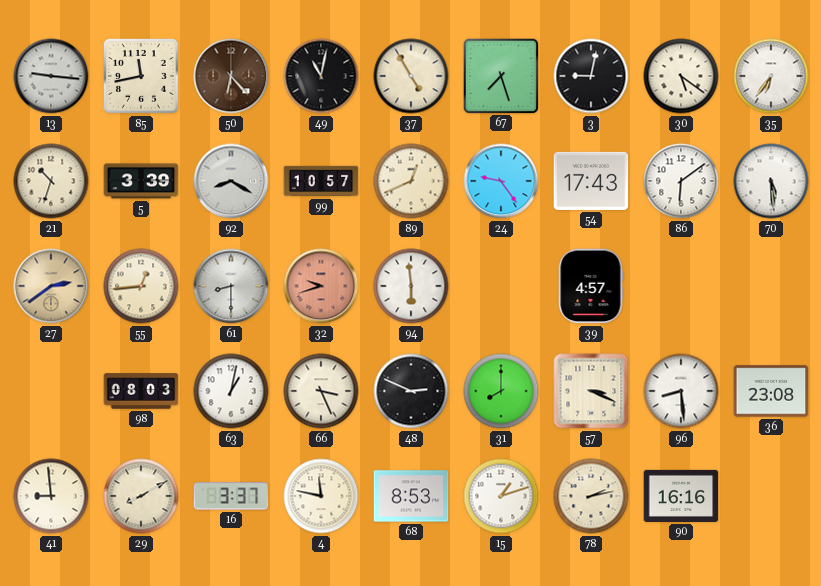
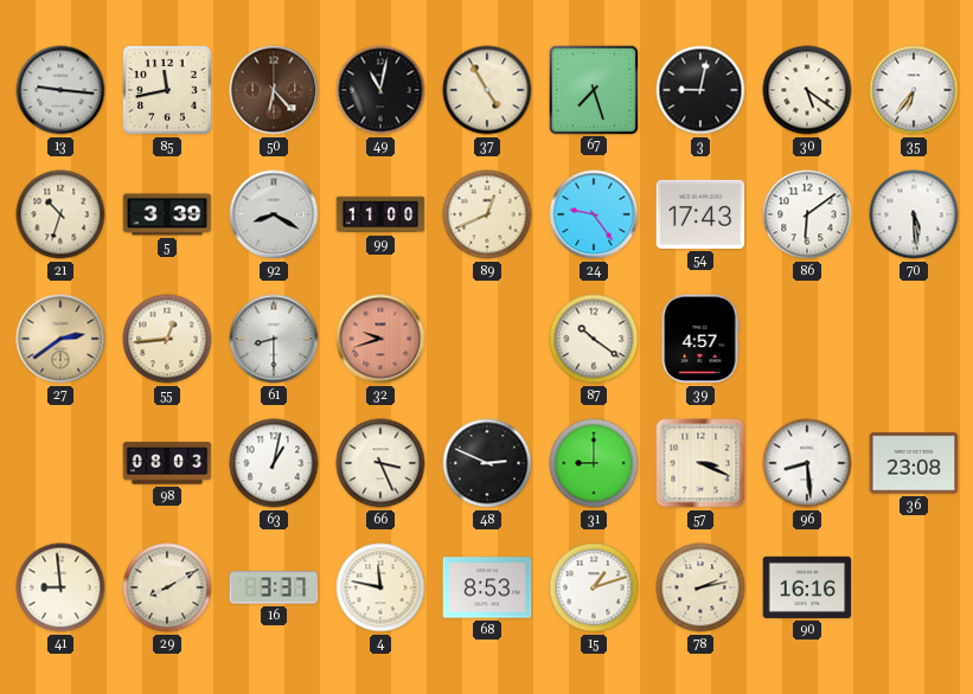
99: 10:57 -> 11:00
94: 5:59 -> none
87: none -> 10:21
31: 8:00 -> 9:00
